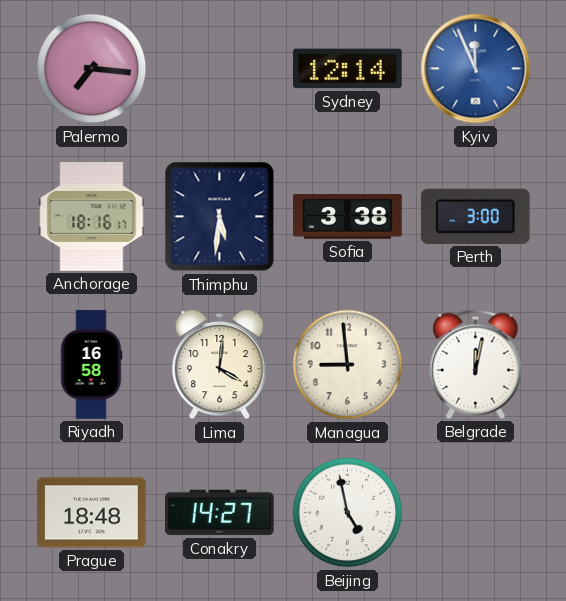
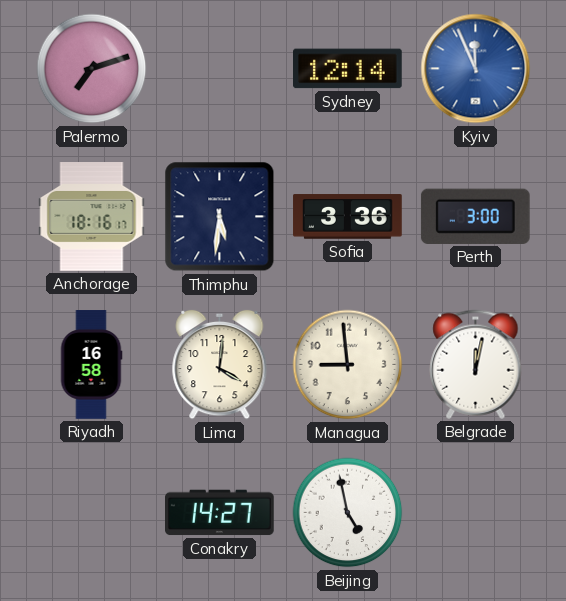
Palermo: 7:16 -> 7:12
Sofia: 3:38 -> 3:36
Prague: 18:48 -> none
